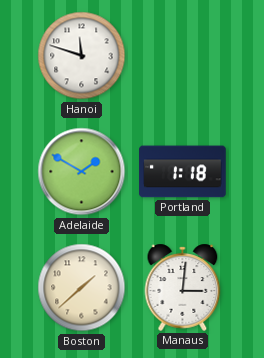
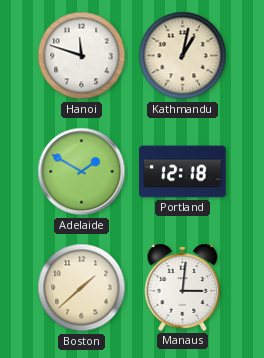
Kathmandu: none -> 1:02
Portland: 1:18 -> 12:18
